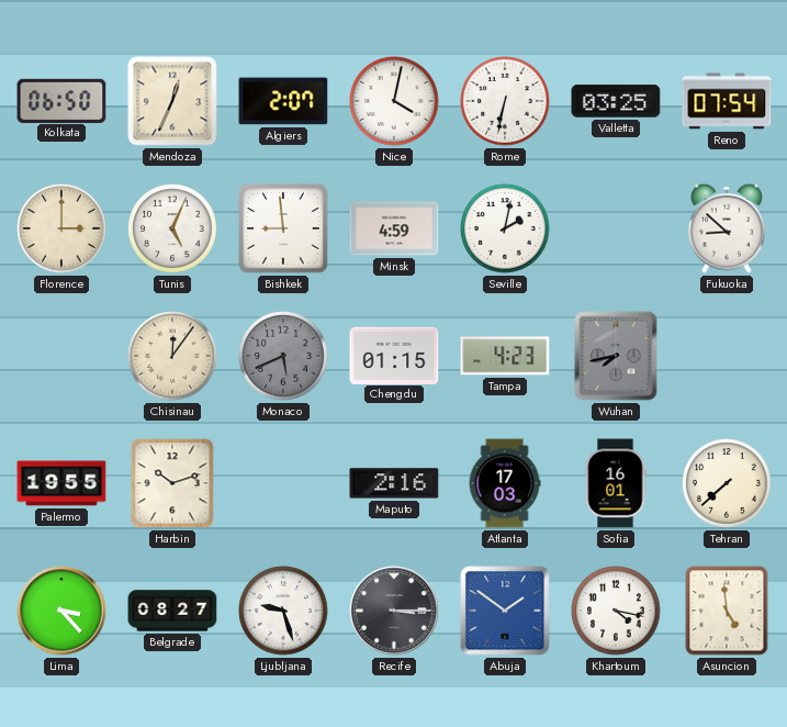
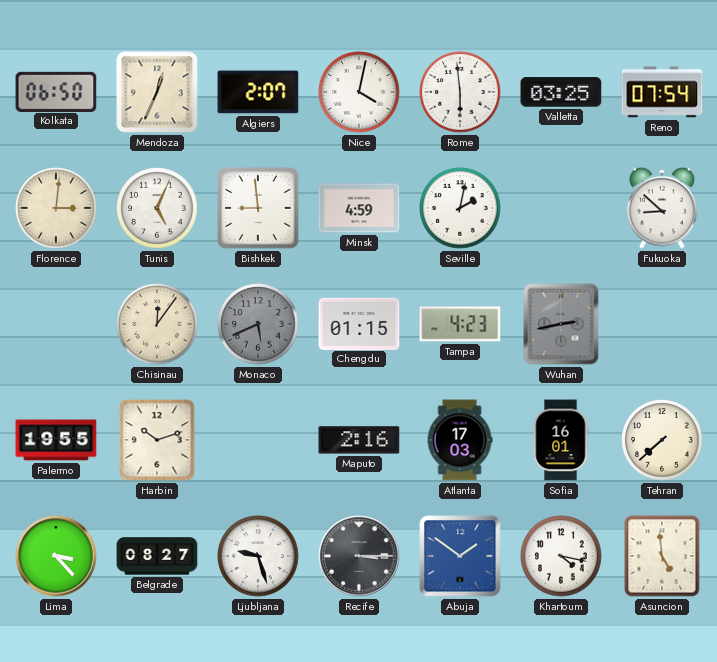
Rome: 6:32 -> 5:59
Florence: 3:00 -> 3:01
Wuhan: 7:43 -> 2:43
